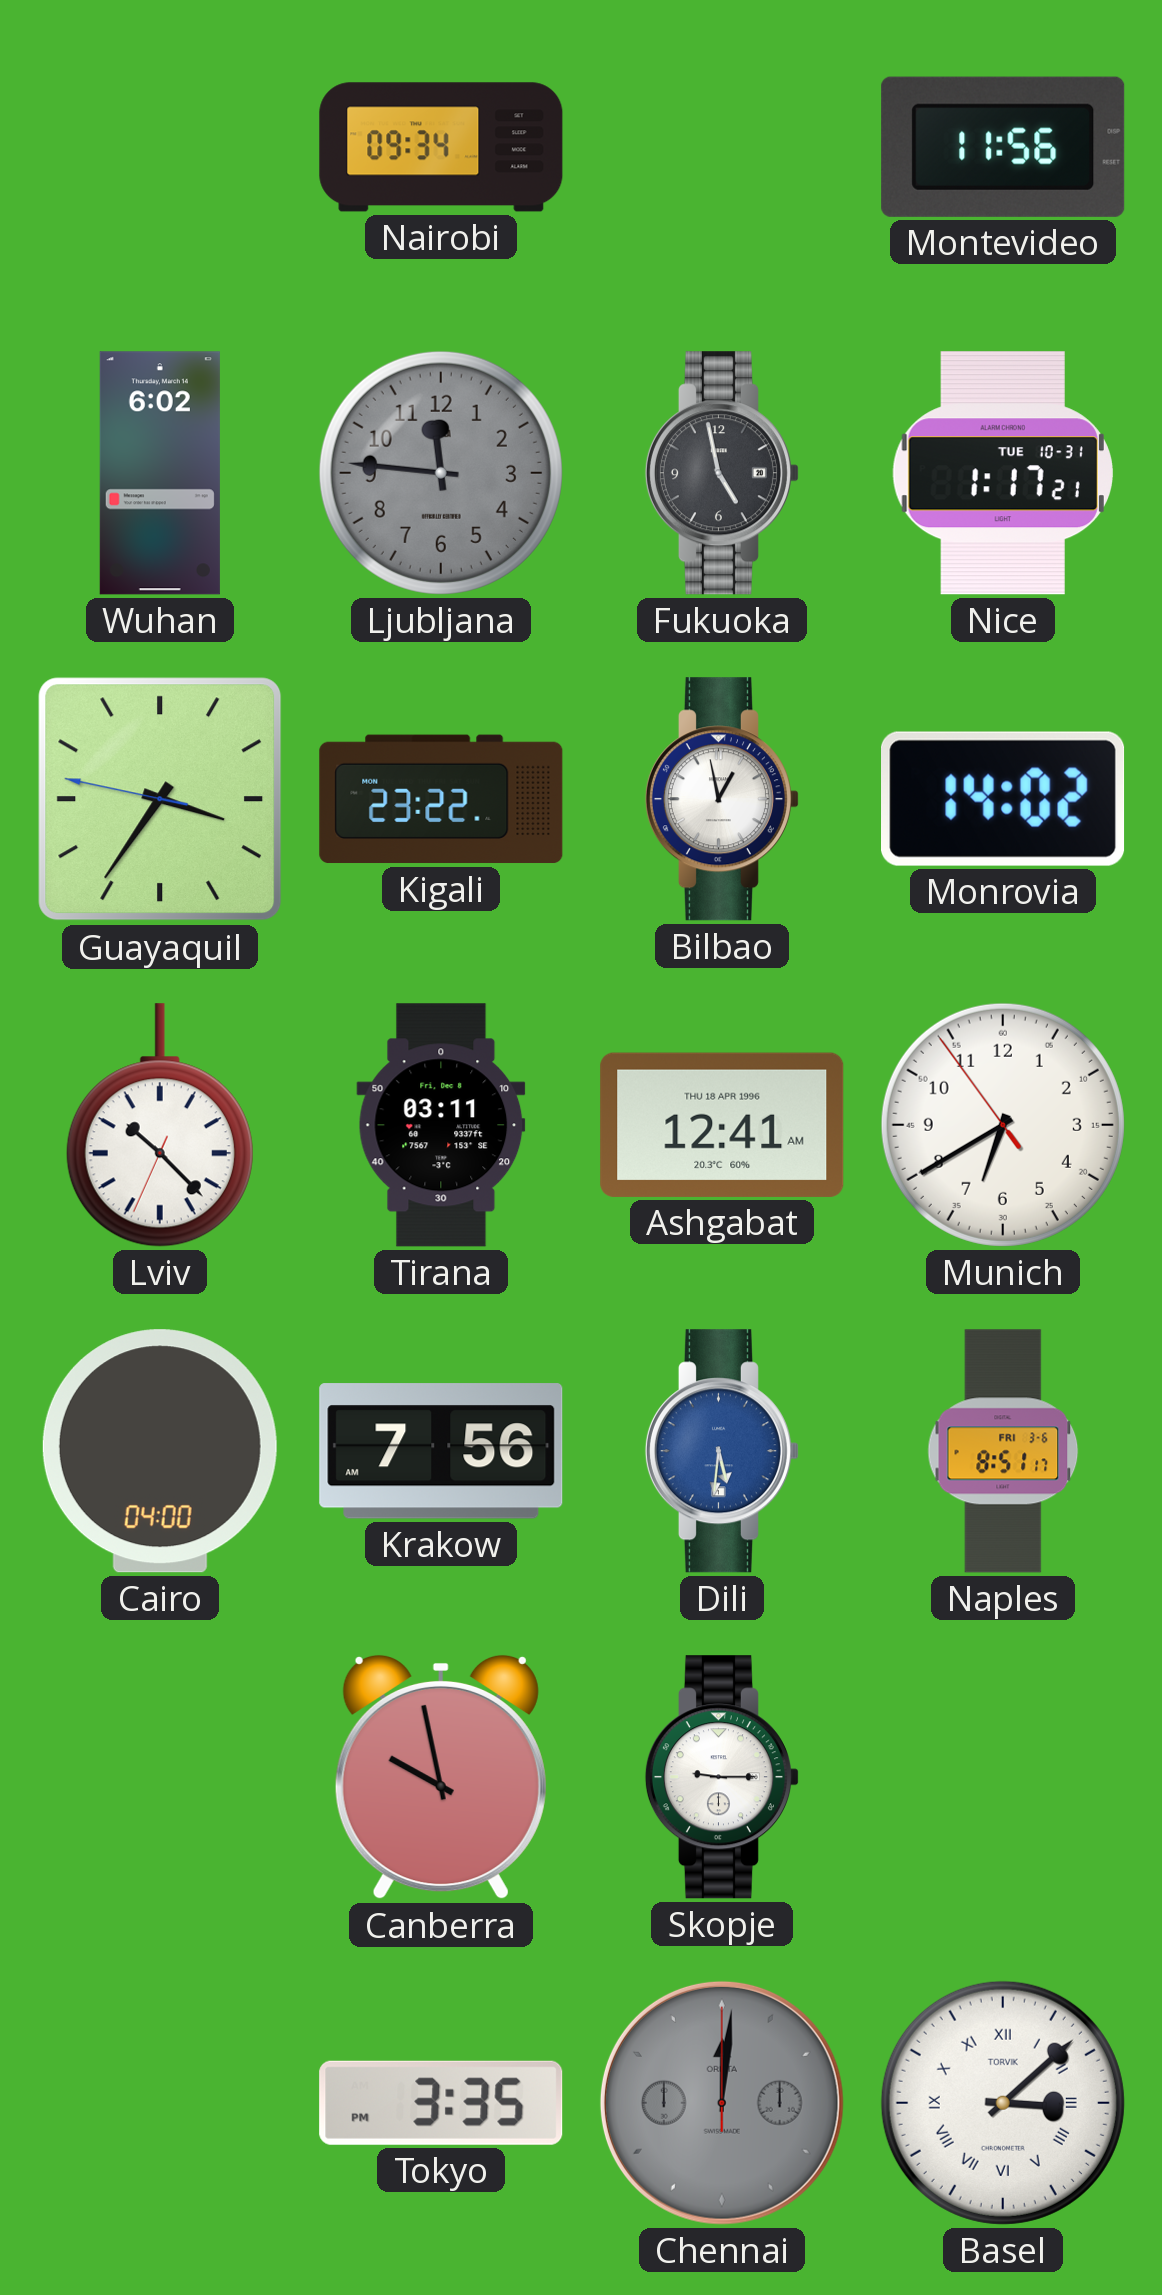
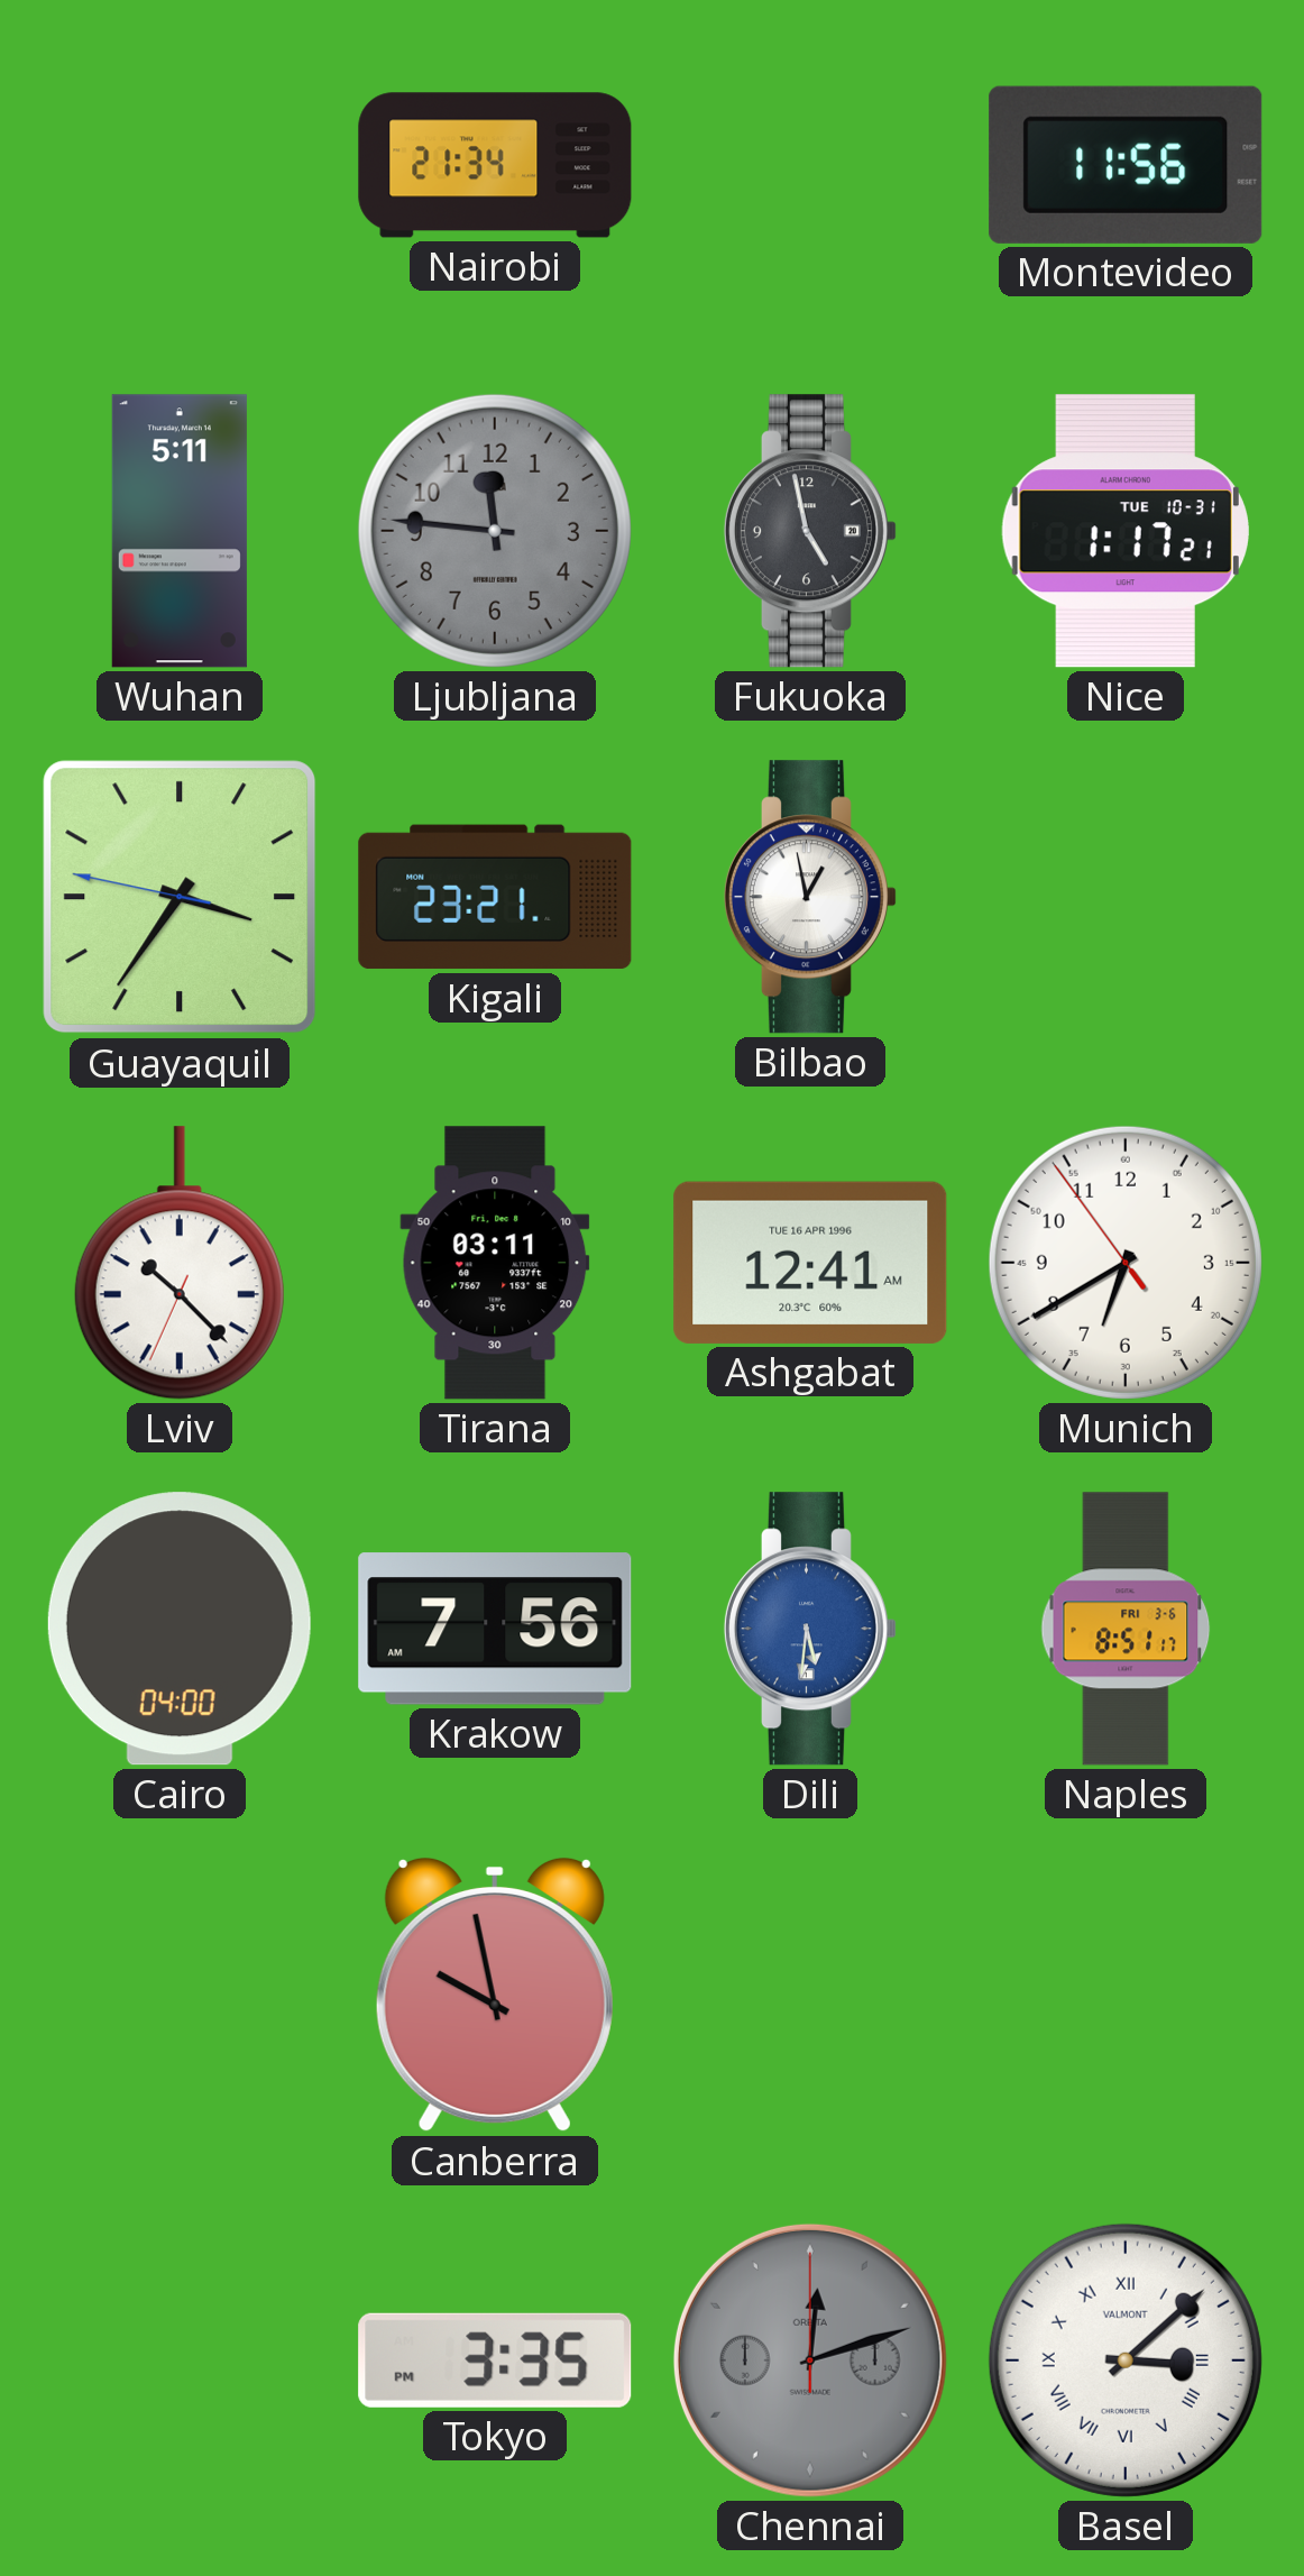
Nairobi: 09:34 -> 21:34
Wuhan: 6:02 -> 5:11
Kigali: 23:22 -> 23:21
Monrovia: 14:02 -> none
Ashgabat date: THU 18 APR 1996 -> TUE 16 APR 1996
Skopje: 9:15 -> none
Chennai: 12:01 -> 12:12
Basel brand: TORVIK -> VALMONT
